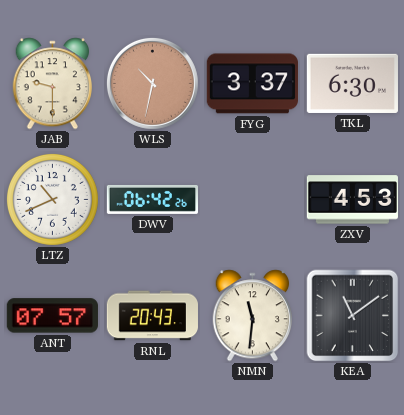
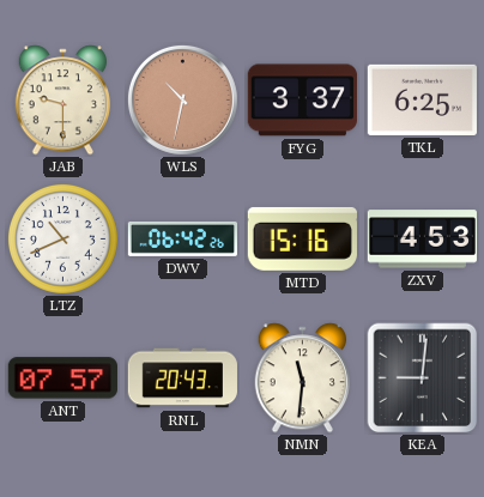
TKL: 6:30 -> 6:25
MTD: none -> 15:16
KEA: 11:09 -> 9:01
